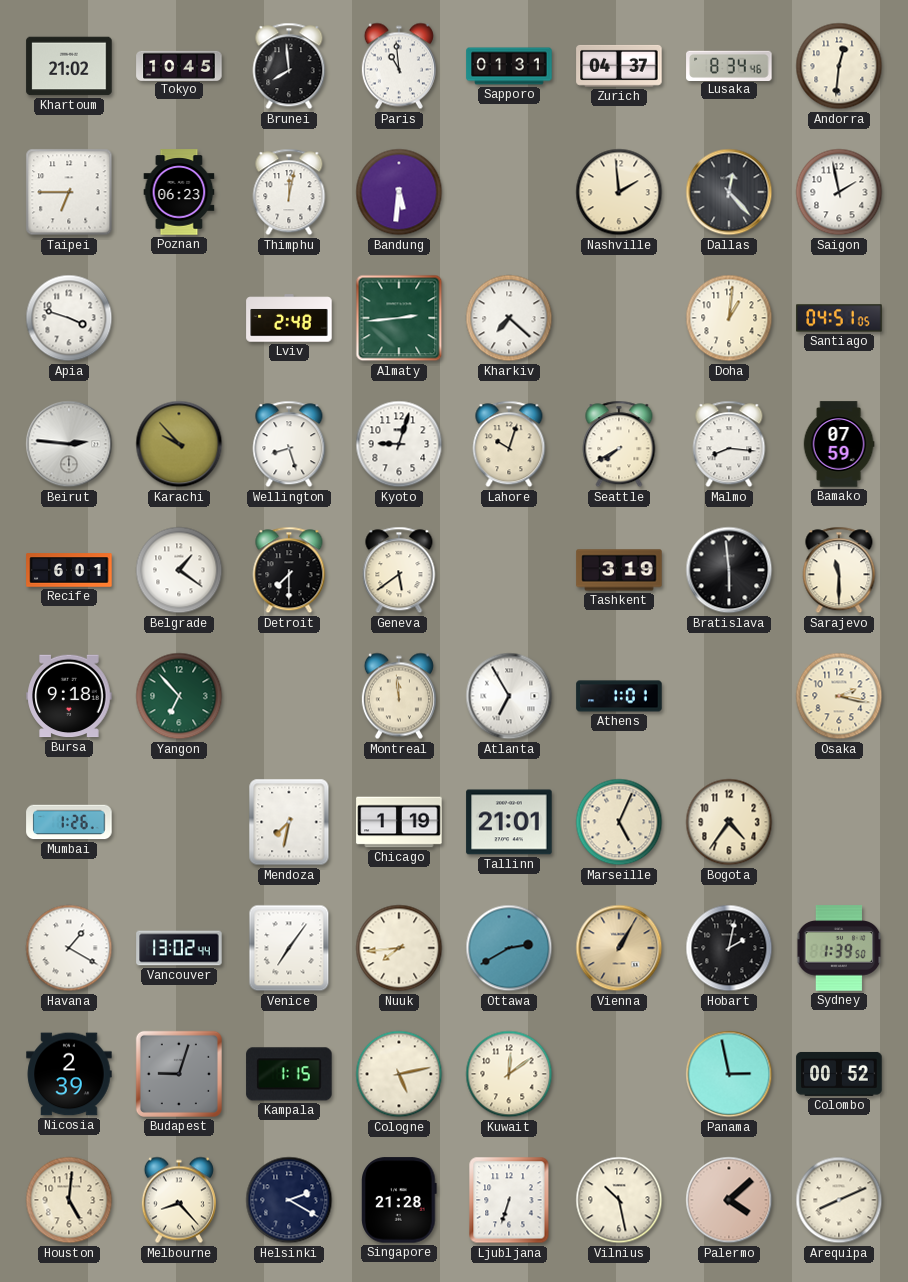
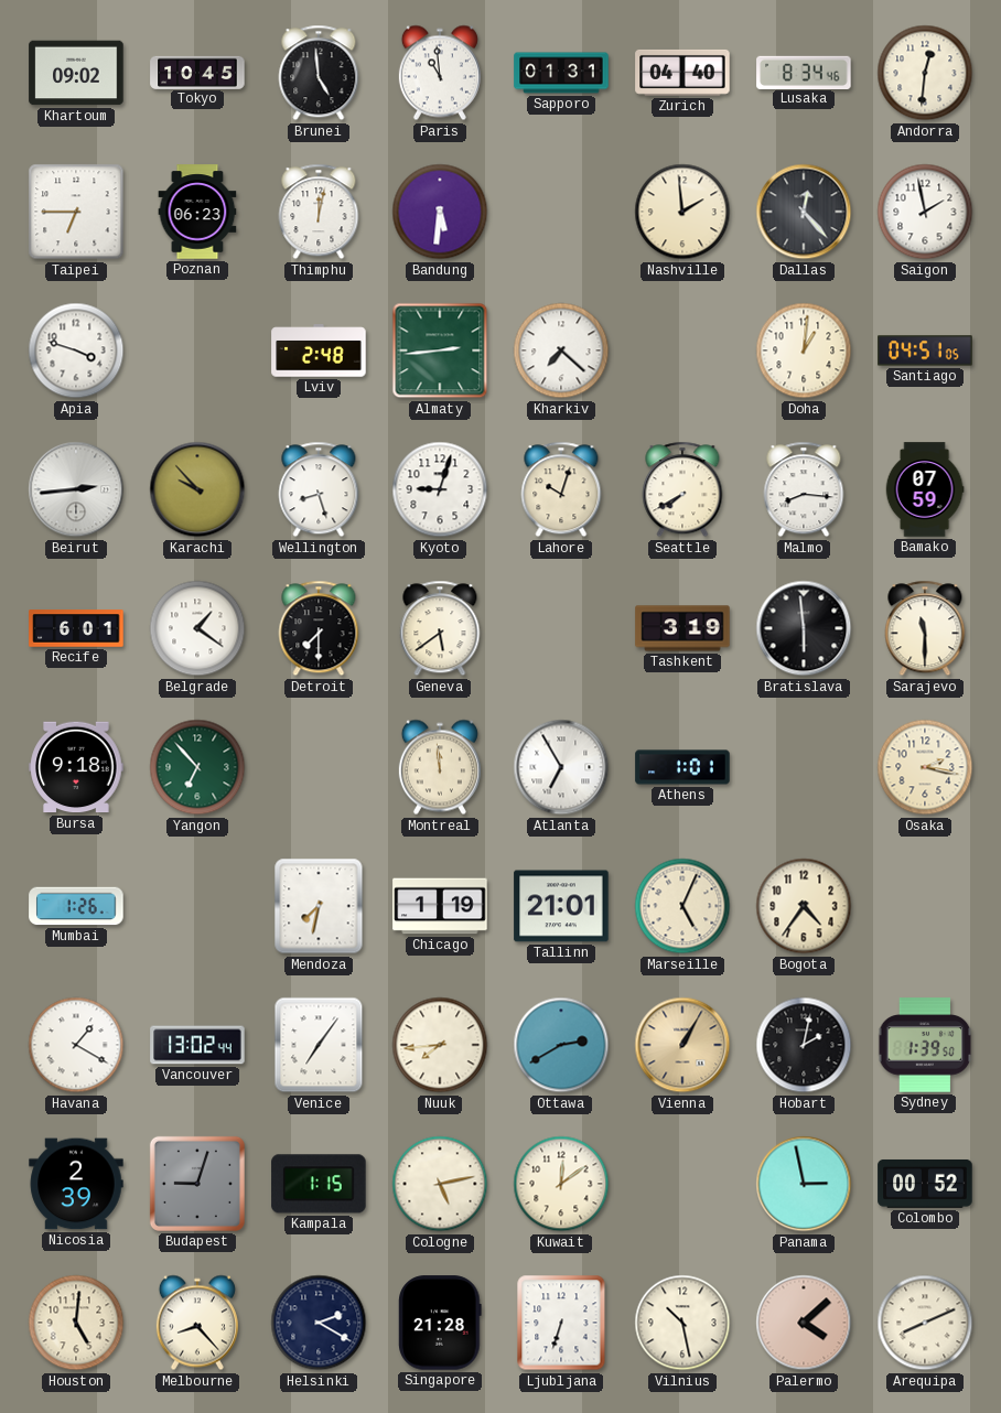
Khartoum: 21:02 -> 09:02
Brunei: 7:59 -> 4:59
Zurich: 04:37 -> 04:40
Beirut: 2:46 -> 2:44
